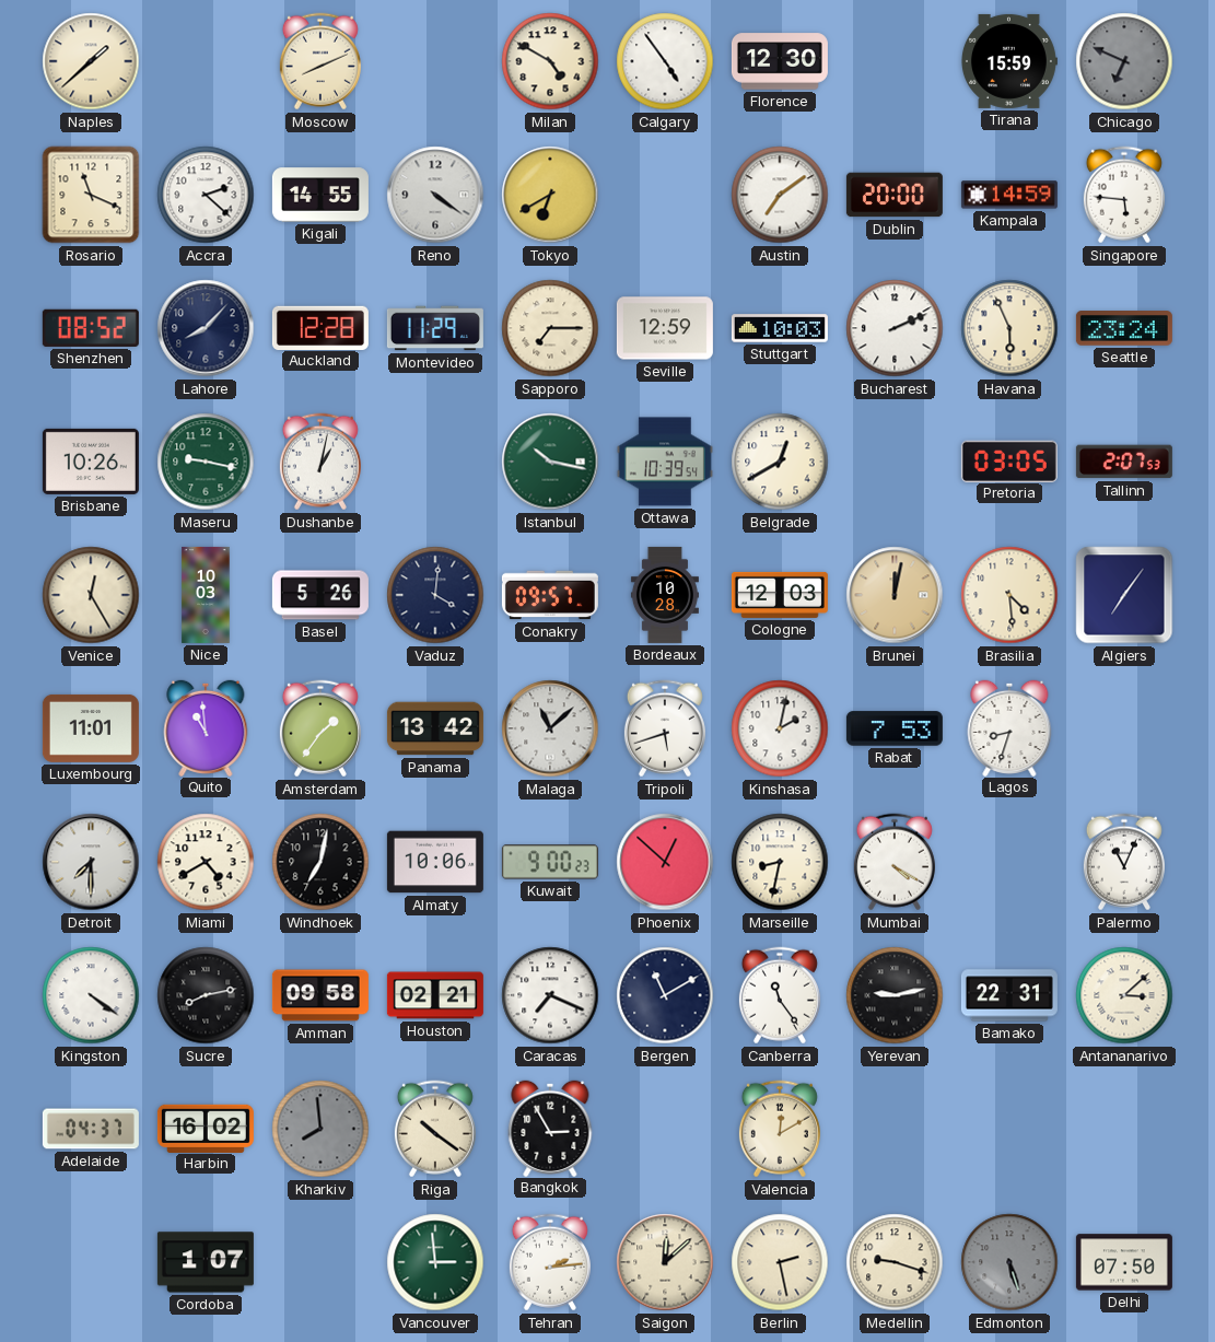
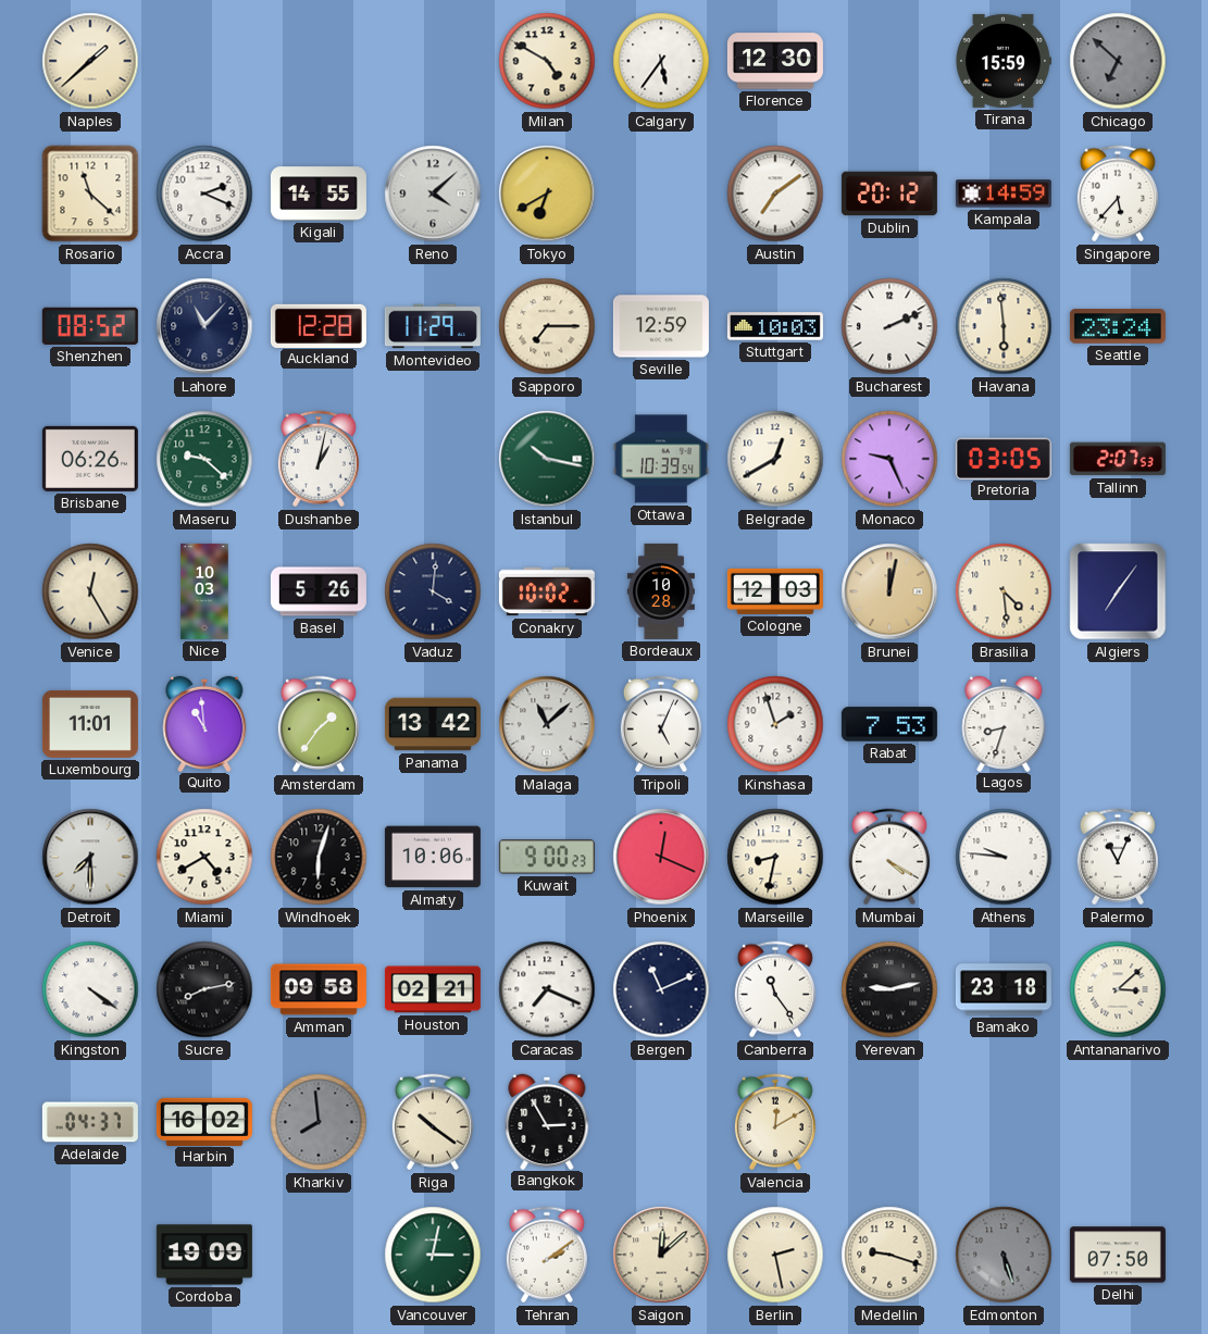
Moscow: 8:11 -> none
Calgary: 4:54 -> 5:36
Chicago: 6:49 -> 6:52
Rosario: 11:19 -> 11:22
Accra: 2:22 -> 2:19
Reno: 4:21 -> 4:08
Dublin: 20:00 -> 20:12
Singapore: 5:46 -> 5:37
Lahore: 8:07 -> 11:07
Havana: 5:56 -> 5:59
Brisbane: 10:26 -> 06:26
Maseru: 9:17 -> 9:22
Monaco: none -> 9:26
Conakry: 09:57 -> 10:02
Tripoli: 5:42 -> 5:04
Kinshasa: 2:02 -> 1:57
Windhoek: 7:02 -> 6:03
Phoenix: 12:52 -> 12:19
Athens: none -> 9:46
Bergen: 11:10 -> 11:11
Bamako: 22:31 -> 23:18
Cordoba: 1:07 -> 19:09
Vancouver: 2:59 -> 3:02
Tehran: 2:14 -> 2:09
